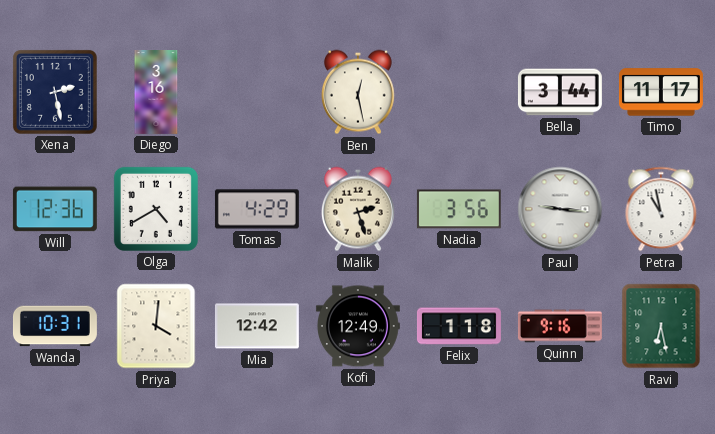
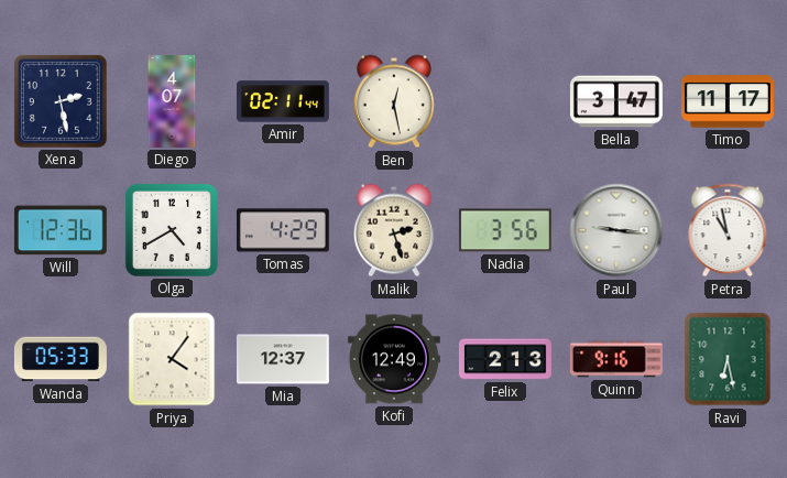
Diego: 3:16 -> 4:07
Amir: none -> 02:11
Bella: 3:44 -> 3:47
Wanda: 10:31 -> 05:33
Priya: 4:01 -> 4:06
Mia: 12:42 -> 12:37
Felix: 1:18 -> 2:13
